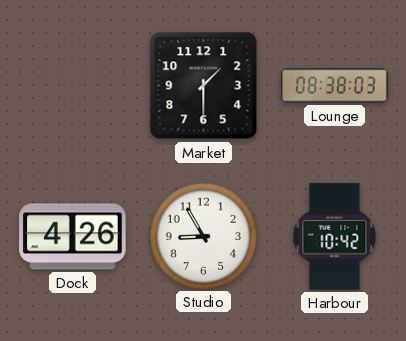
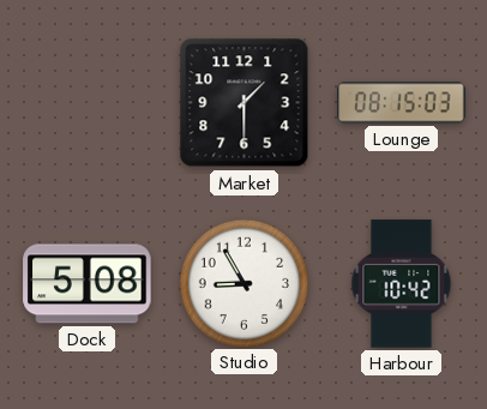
Lounge: 08:38 -> 08:15
Dock: 4:26 -> 5:08
